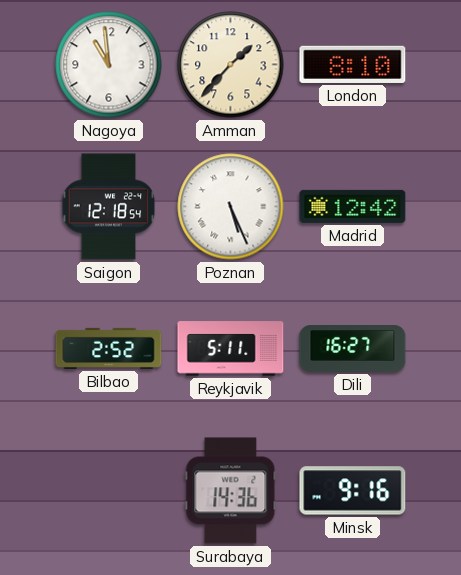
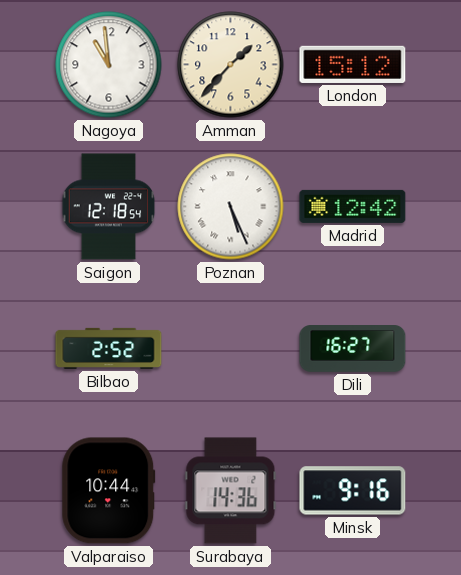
London: 8:10 -> 15:12
Reykjavik: 5:11 -> none
Valparaiso: none -> 10:44
